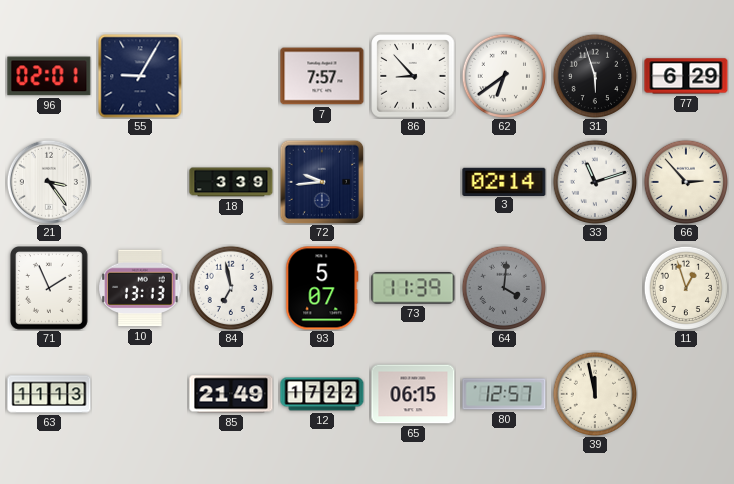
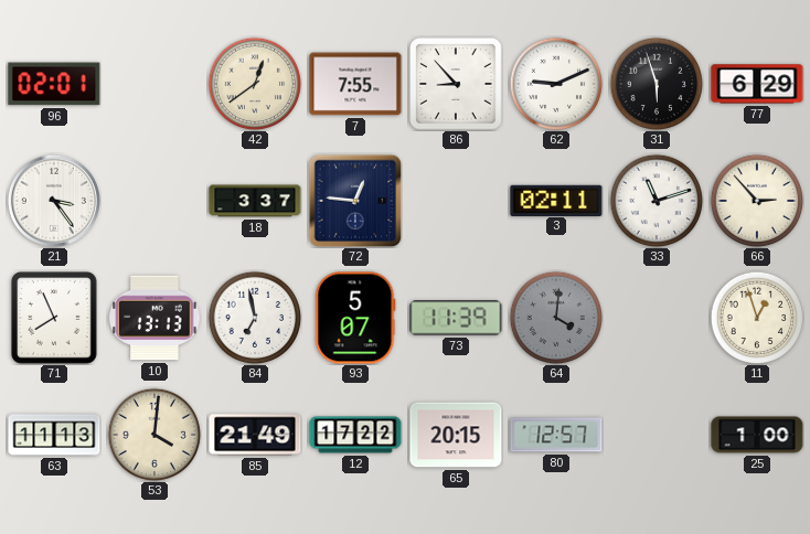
55: 9:05 -> none
42: none -> 12:39
7: 7:57 -> 7:55
62: 6:39 -> 9:11
18: 3:39 -> 3:37
72: 9:44 -> 12:46
3: 02:14 -> 02:11
71: 1:56 -> 7:56
53: none -> 4:01
65: 06:15 -> 20:15
39: 11:58 -> none
25: none -> 1:00
